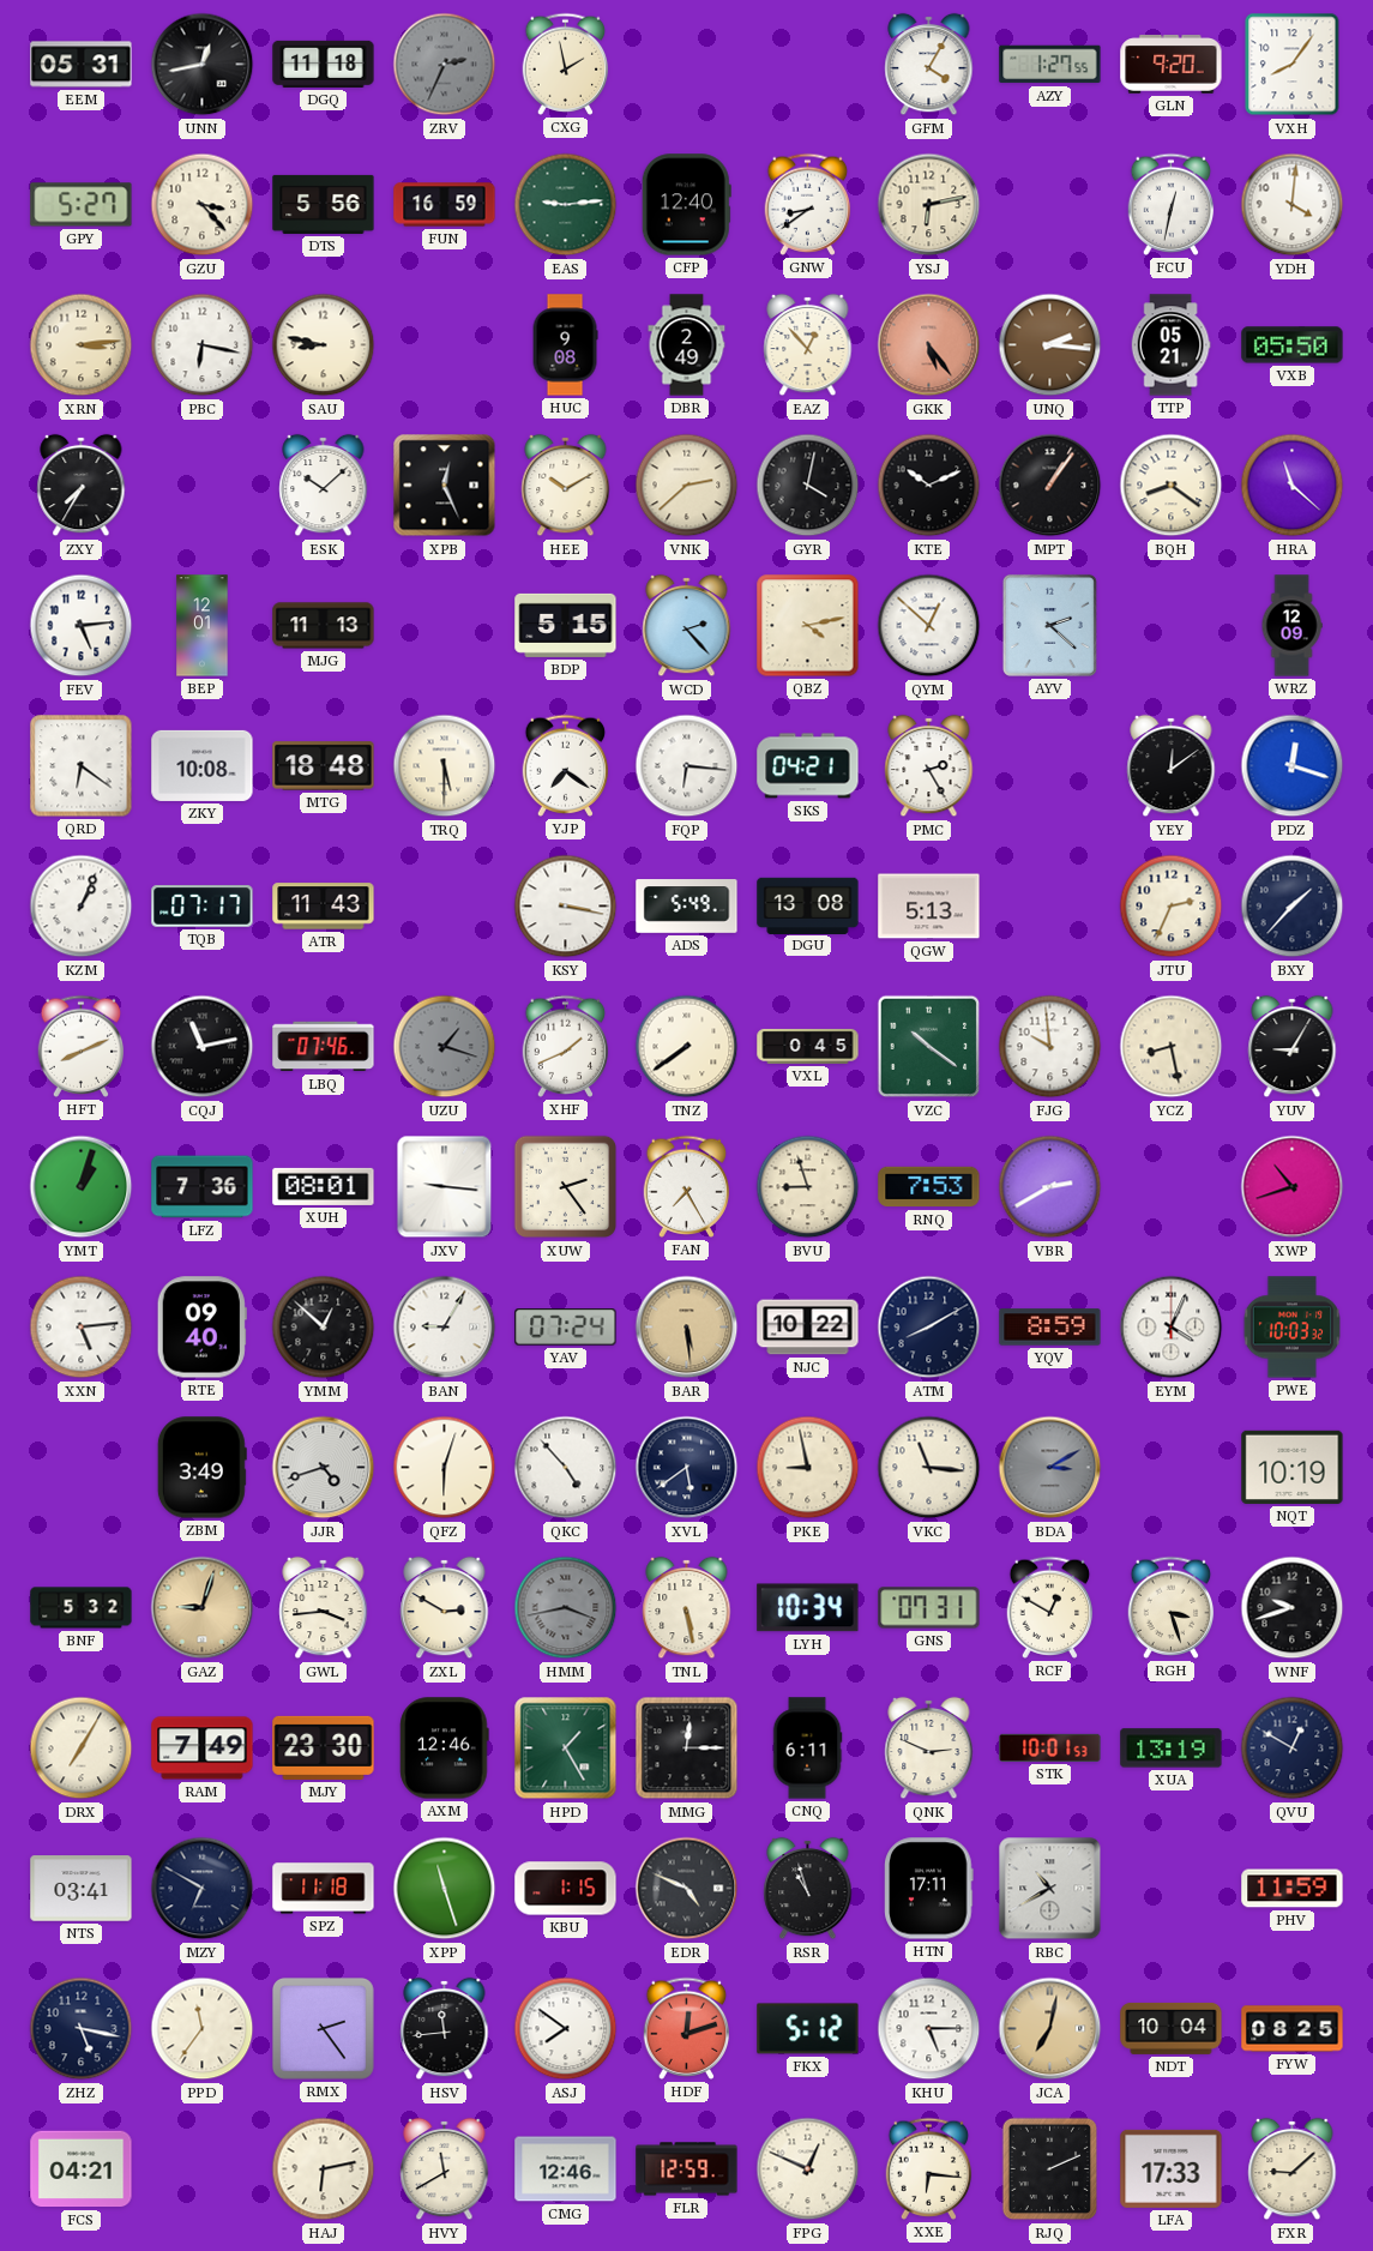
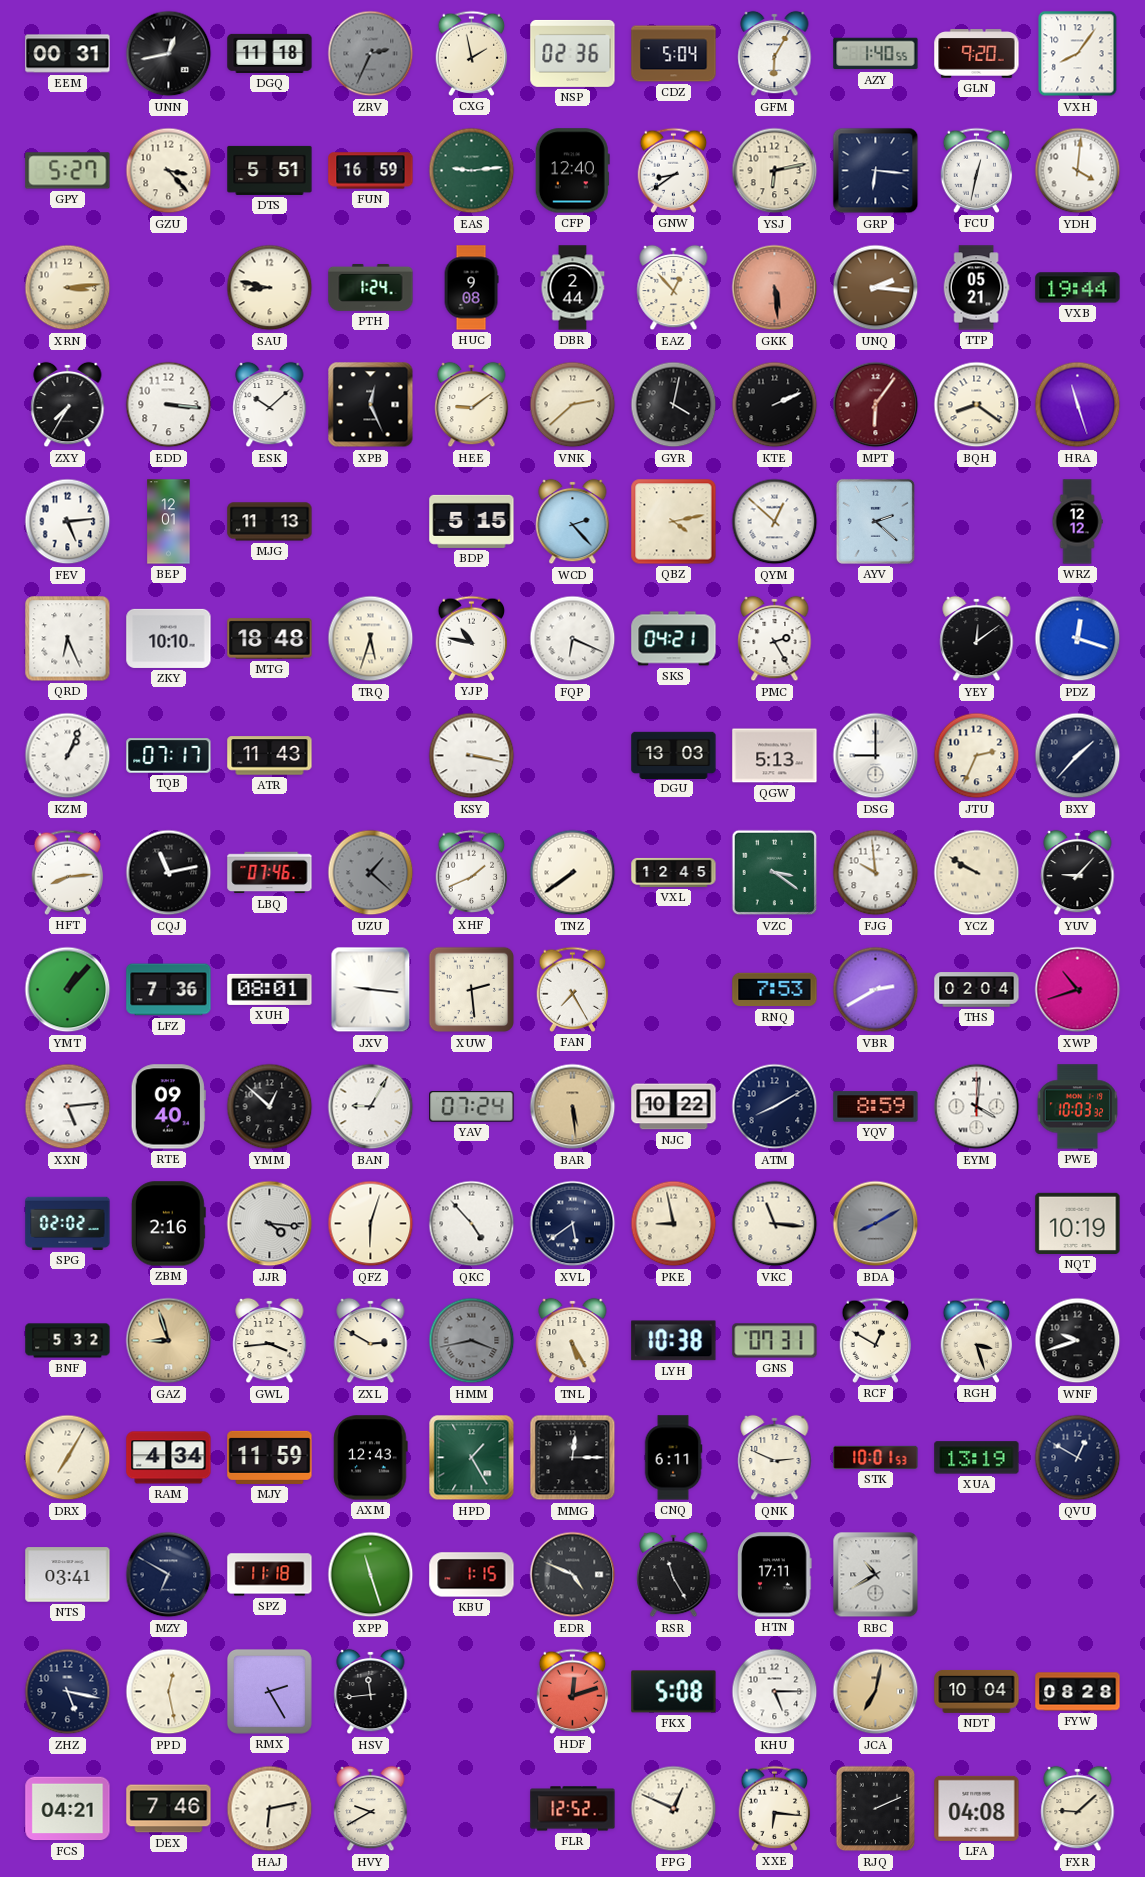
EEM: 05:31 -> 00:31
NSP: none -> 02:36
CDZ: none -> 5:04
GFM: 4:05 -> 6:05
AZY: 1:27 -> 1:40
DTS: 5:56 -> 5:51
GRP: none -> 6:16
PBC: 6:17 -> none
PTH: none -> 1:24
DBR: 2:49 -> 2:44
GKK: 5:24 -> 5:29
VXB: 05:50 -> 19:44
EDD: none -> 3:16
HEE: 10:10 -> 9:09
KTE: 10:11 -> 2:11
MPT: 1:06 -> 6:06
MPT dial: black -> burgundy
HRA: 11:22 -> 11:27
WRZ: 12:09 -> 12:12
QRD: 6:21 -> 6:26
ZKY: 10:08 -> 10:10
TRQ: 5:30 -> 5:33
YJP: 7:21 -> 10:47
FQP: 6:16 -> 6:19
ADS: 5:49 -> none
DGU: 13:08 -> 13:03
DSG: none -> 9:00
HFT: 8:11 -> 8:14
UZU: 1:18 -> 1:22
VXL: 0:45 -> 12:45
VZC: 10:21 -> 3:21
YCZ: 8:28 -> 9:50
YUV: 9:05 -> 9:07
YMT: 1:03 -> 1:07
XUW: 2:24 -> 2:29
BVU: 8:57 -> none
THS: none -> 02:04
EYM: 4:04 -> 4:01
SPG: none -> 02:02
ZBM: 3:49 -> 2:16
JJR: 4:42 -> 4:16
BDA: 3:10 -> 8:10
GAZ: 9:03 -> 8:57
TNL: 5:28 -> 5:25
LYH: 10:34 -> 10:38
RAM: 7:49 -> 4:34
MJY: 23:30 -> 11:59
AXM: 12:46 -> 12:43
RSR: 10:57 -> 11:25
PHV: 11:59 -> none
PPD: 11:36 -> 12:28
RMX: 2:24 -> 2:25
ASJ: 7:51 -> none
FKX: 5:12 -> 5:08
FYW: 08:25 -> 08:28
DEX: none -> 7:46
HVY: 11:40 -> 9:40
CMG: 12:46 -> none
FLR: 12:59 -> 12:52
LFA: 17:33 -> 04:08
